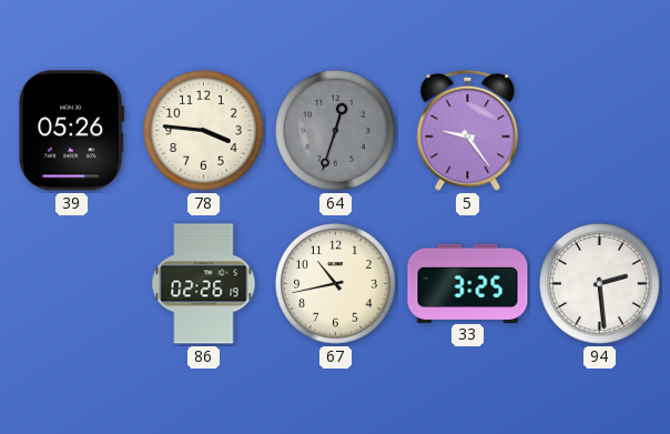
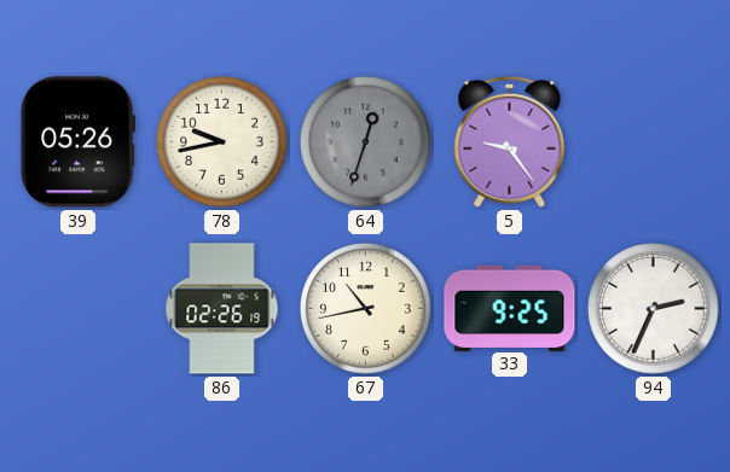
78: 3:46 -> 9:43
33: 3:25 -> 9:25
94: 2:29 -> 2:34
